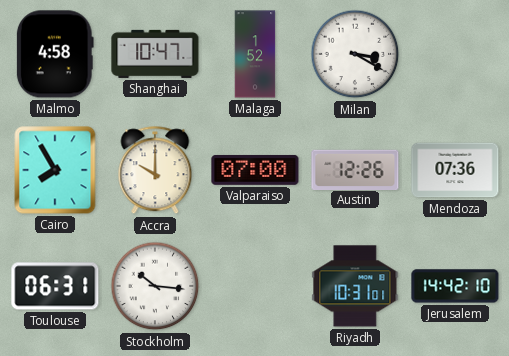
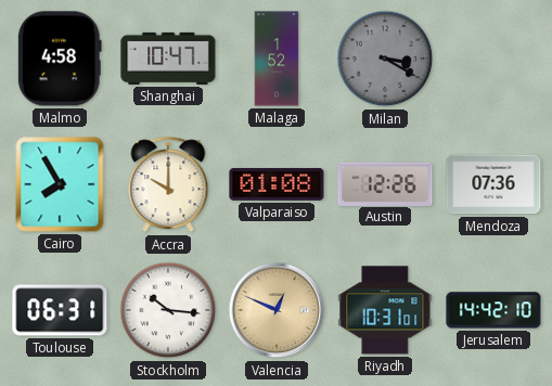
Milan dial: white -> grey
Valparaiso: 07:00 -> 01:08
Valencia: none -> 12:49
